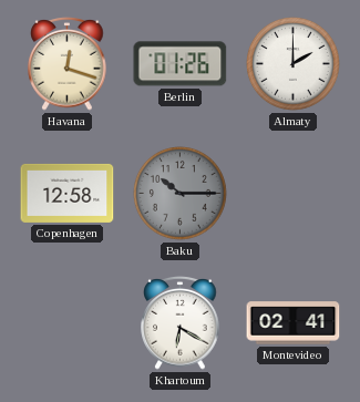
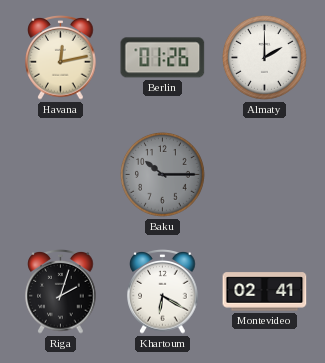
Havana: 12:18 -> 12:13
Copenhagen: 12:58 -> none
Riga: none -> 2:03
